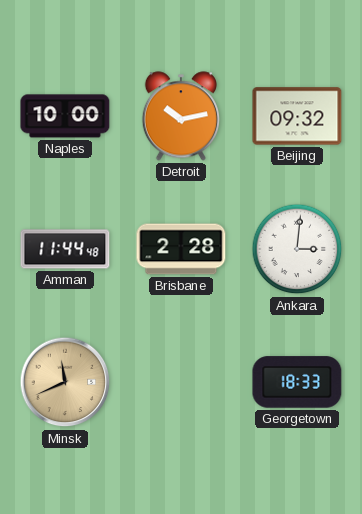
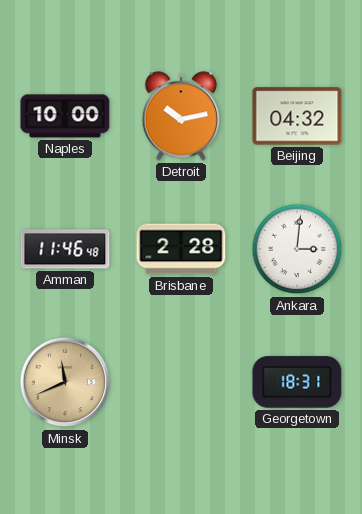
Beijing: 09:32 -> 04:32
Amman: 11:44 -> 11:46
Georgetown: 18:33 -> 18:31
